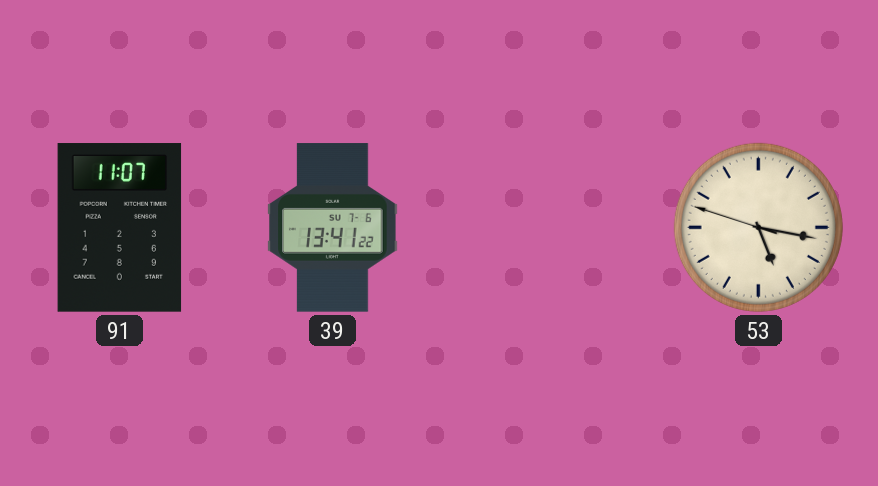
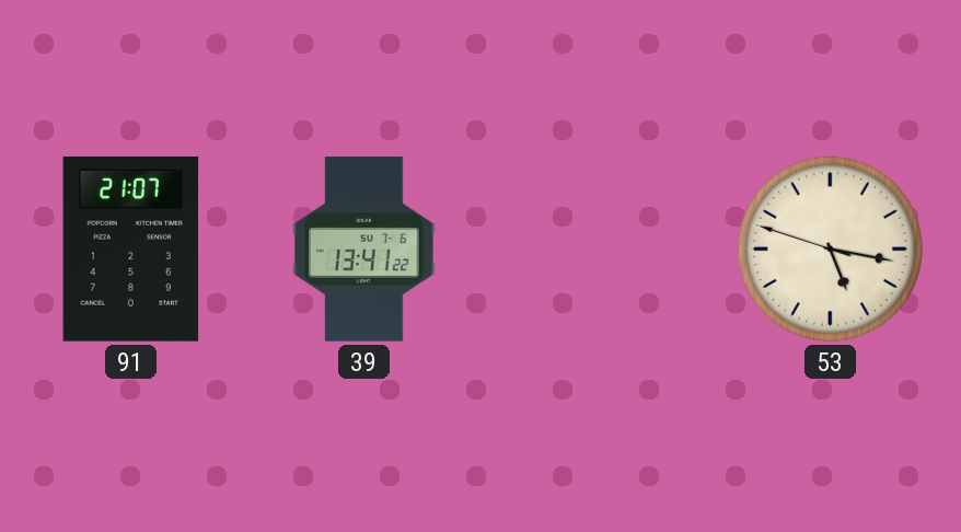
91: 11:07 -> 21:07
